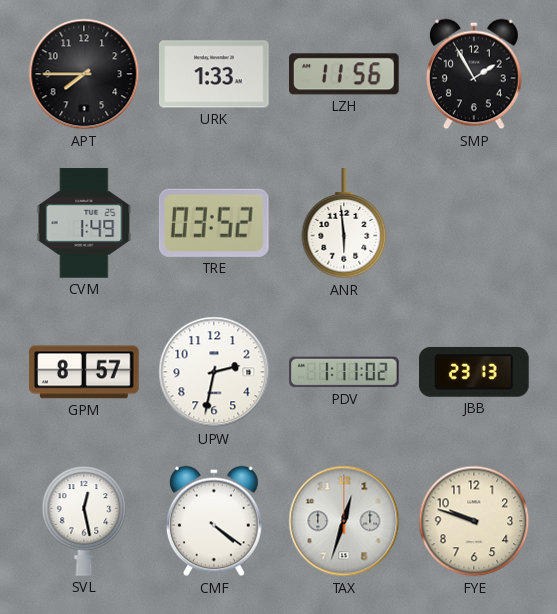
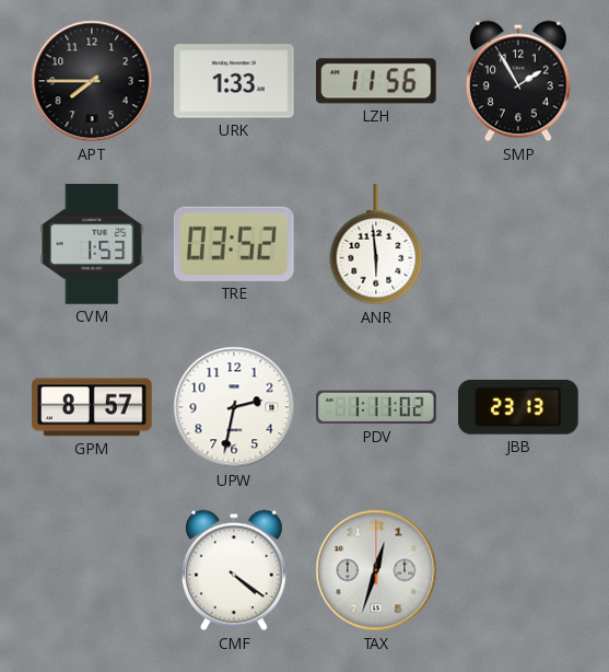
CVM: 1:49 -> 1:53
SVL: 12:28 -> none
FYE: 9:48 -> none
